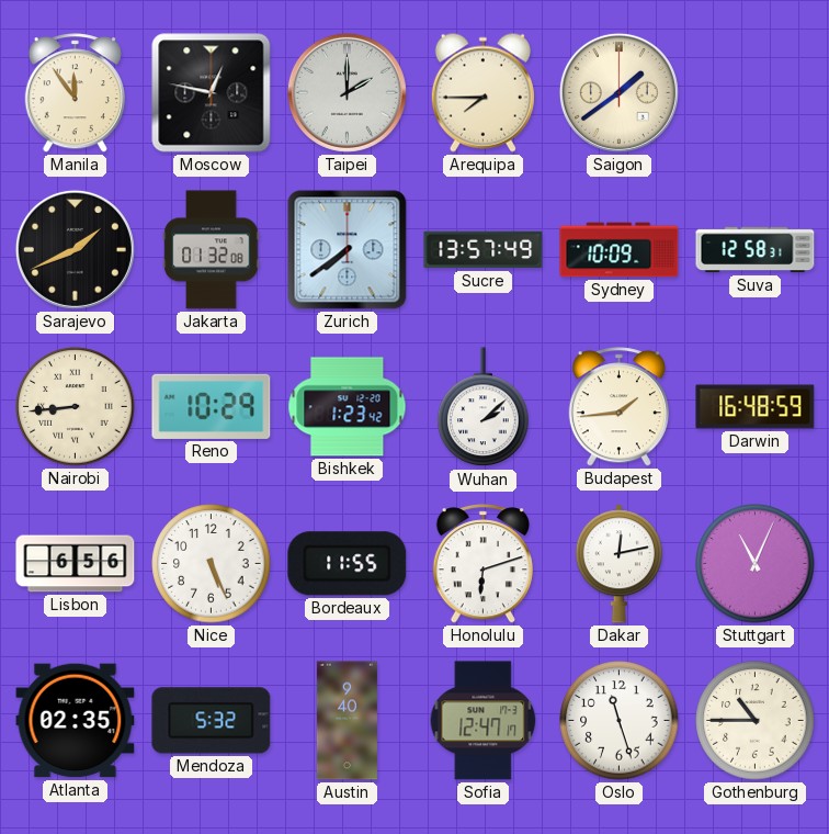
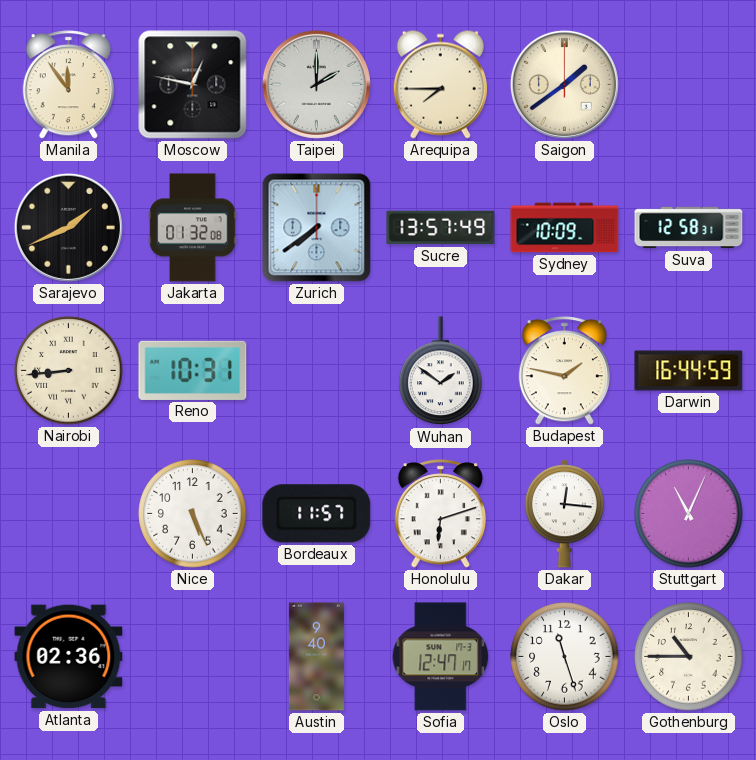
Reno: 10:29 -> 10:31
Bishkek: 1:23 -> none
Wuhan: 2:08 -> 1:51
Budapest: 1:44 -> 1:47
Darwin: 16:48 -> 16:44
Lisbon: 6:56 -> none
Bordeaux: 11:55 -> 11:57
Dakar: 12:13 -> 12:16
Atlanta: 02:35 -> 02:36
Mendoza: 5:32 -> none
